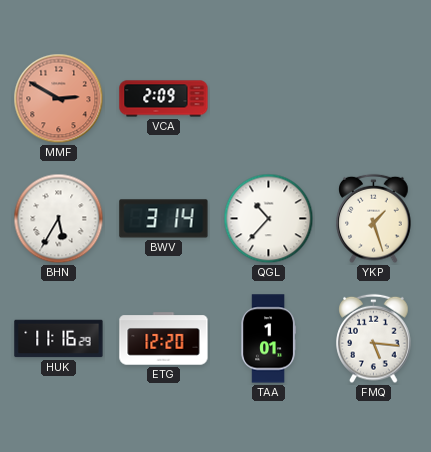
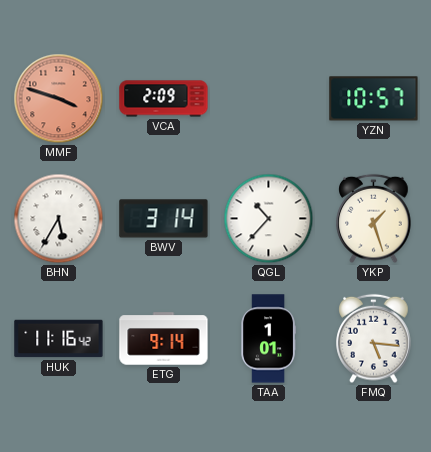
MMF: 2:50 -> 3:48
YZN: none -> 10:57
HUK: 11:16:29 -> 11:16:42
ETG: 12:20 -> 9:14
